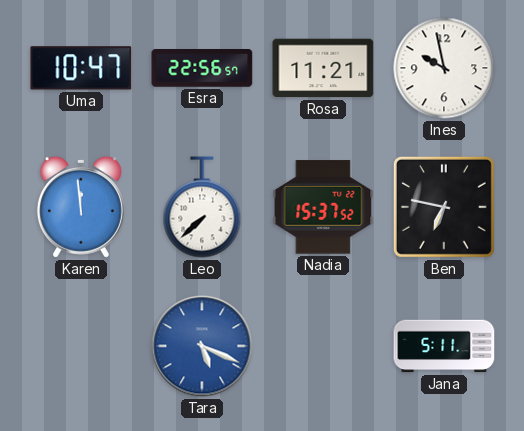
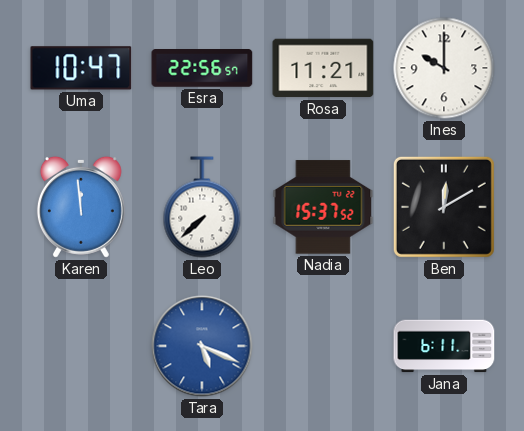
Ines: 9:58 -> 10:00
Ben: 6:47 -> 12:10
Jana: 5:11 -> 6:11
